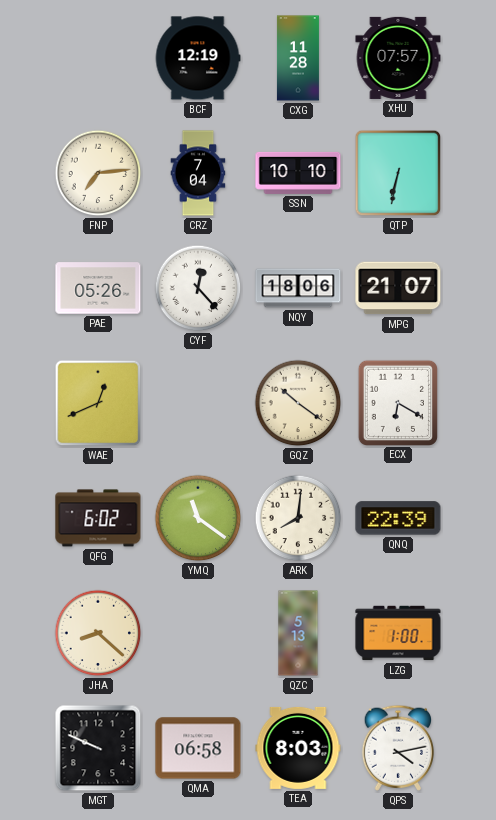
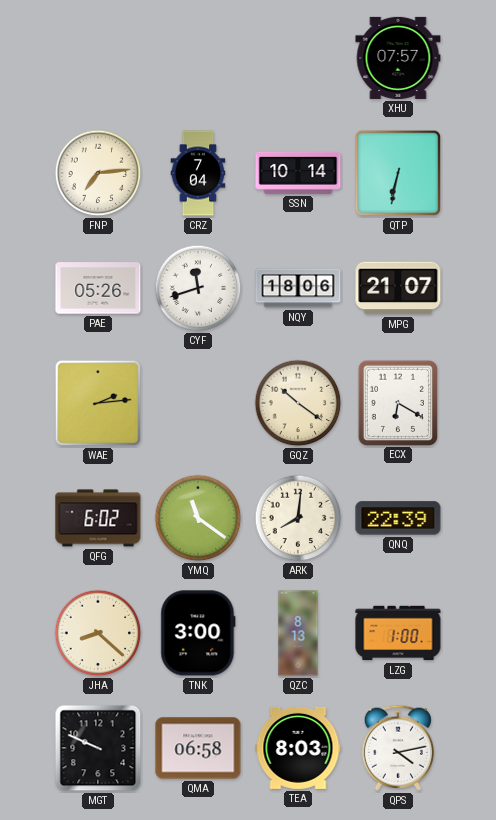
BCF: 12:19 -> none
CXG: 11:28 -> none
SSN: 10:10 -> 10:14
CYF: 12:23 -> 11:42
WAE: 12:41 -> 2:14
TNK: none -> 3:00
QZC: 5:13 -> 8:13
